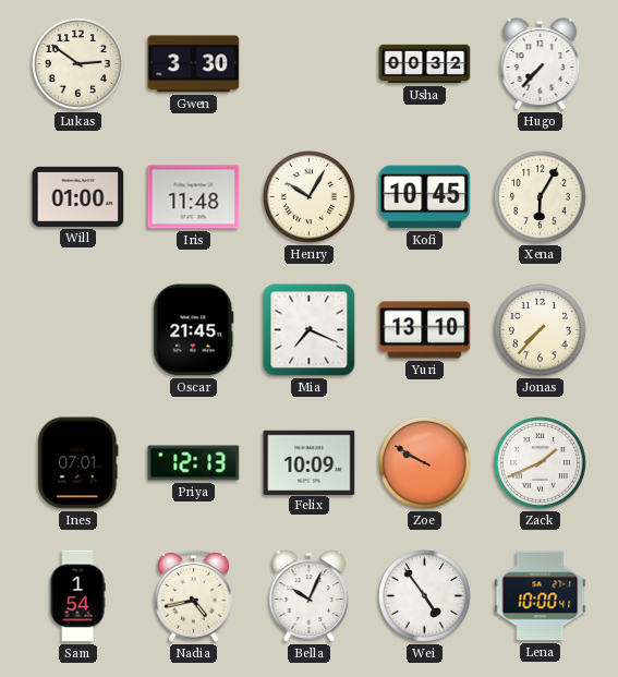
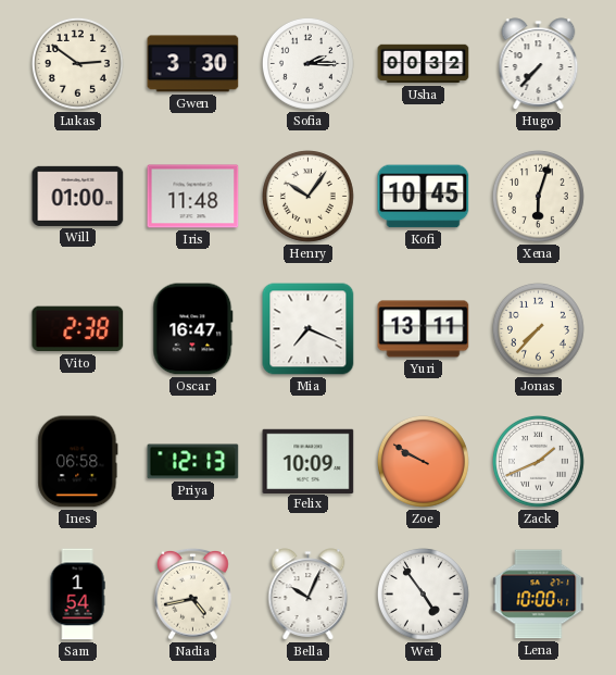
Sofia: none -> 2:15
Henry: 10:05 -> 10:06
Xena: 6:05 -> 6:03
Vito: none -> 2:38
Oscar: 21:45 -> 16:47
Yuri: 13:10 -> 13:11
Ines: 07:01 -> 06:58
